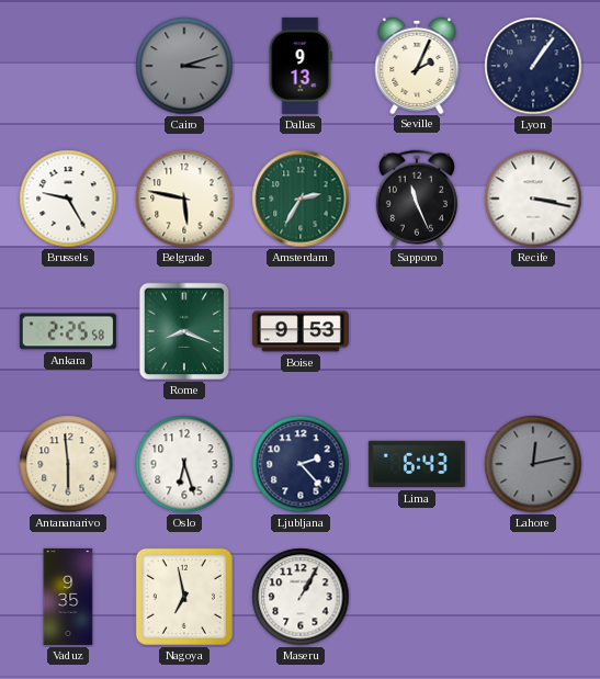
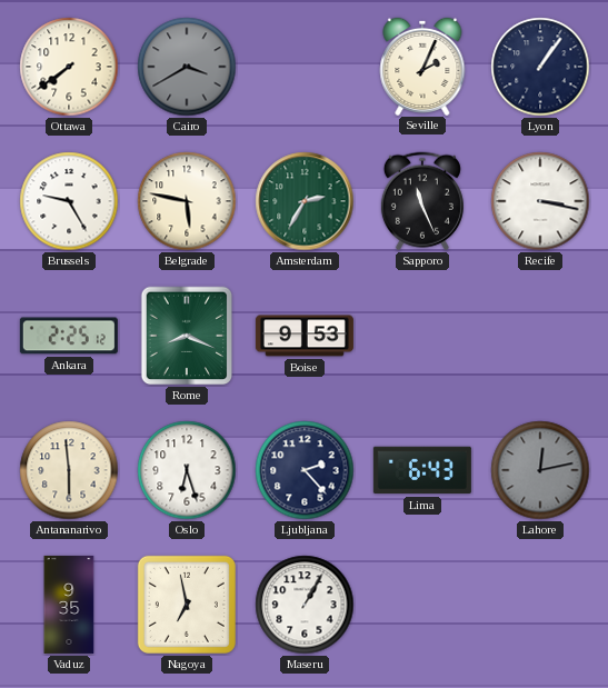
Ottawa: none -> 7:39
Cairo: 3:12 -> 3:40
Dallas: 9:13 -> none
Ankara: 2:25:58 -> 2:25:12
